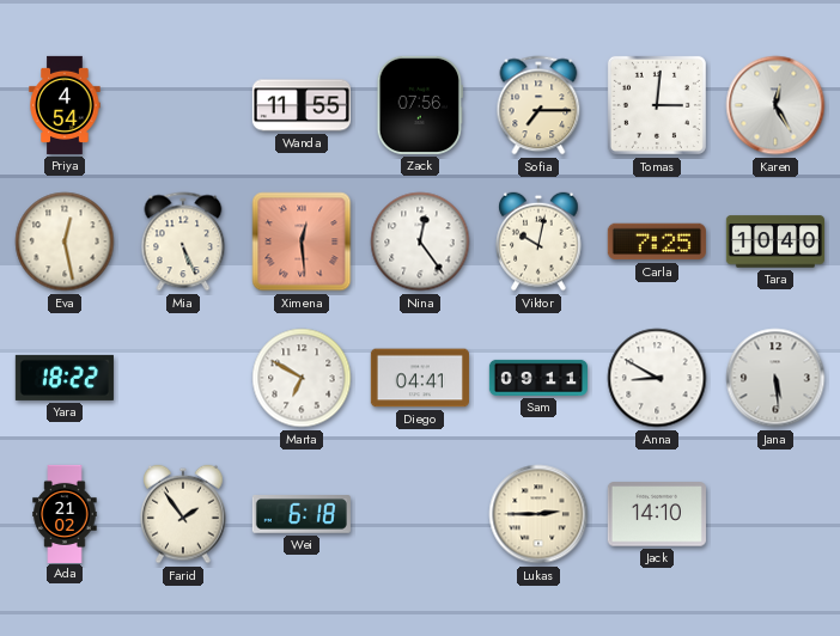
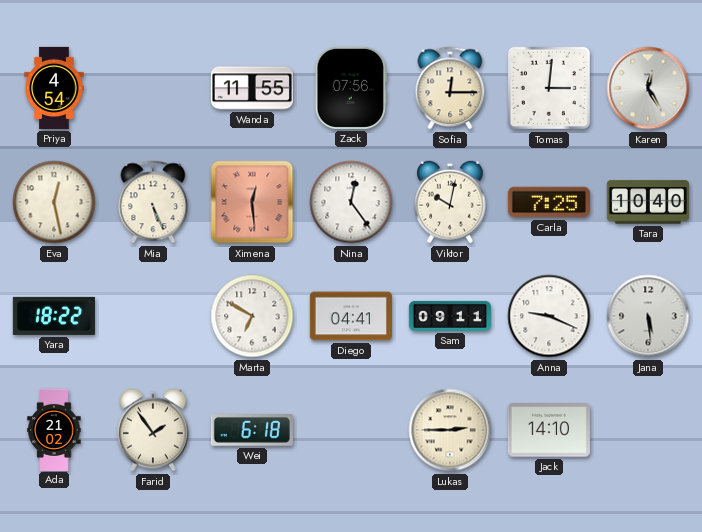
Sofia: 7:15 -> 12:15
Anna: 8:50 -> 9:19
